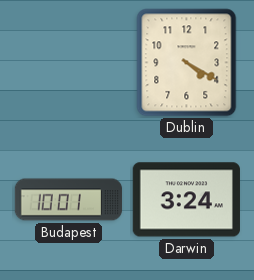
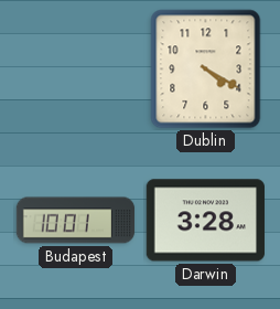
Darwin: 3:24 -> 3:28
